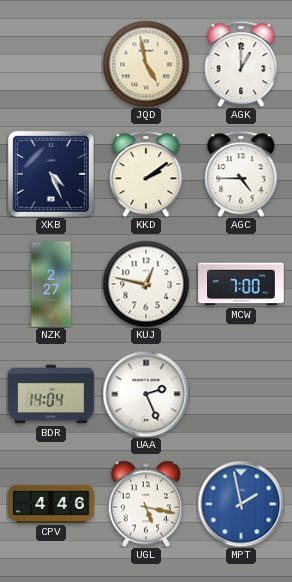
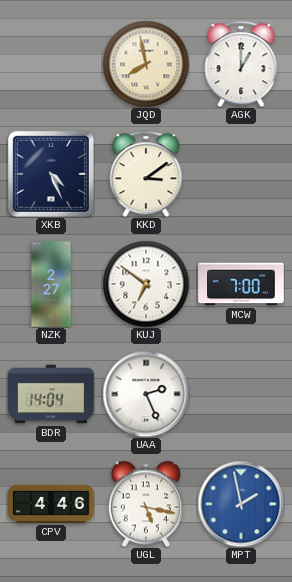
JQD: 4:58 -> 7:58
KKD: 2:09 -> 3:09
AGC: 4:45 -> none
KUJ: 12:47 -> 6:51
